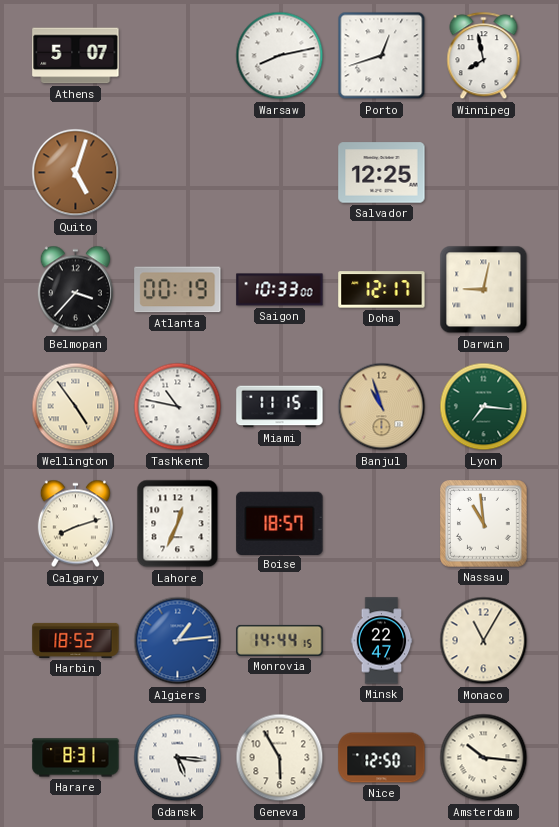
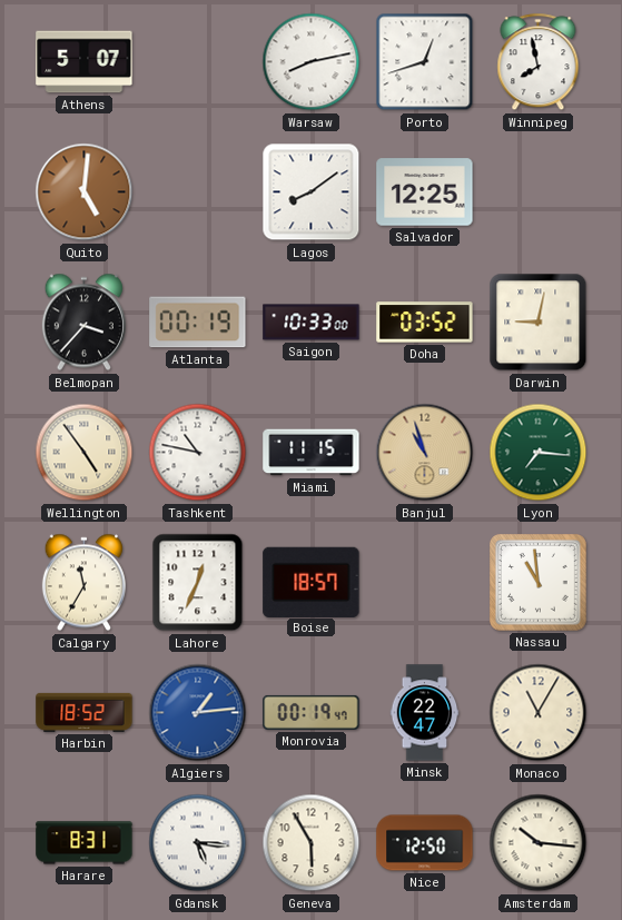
Quito: 5:03 -> 5:01
Lagos: none -> 8:09
Doha: 12:17 -> 03:52
Calgary: 8:12 -> 11:35
Monrovia: 14:44 -> 00:19
